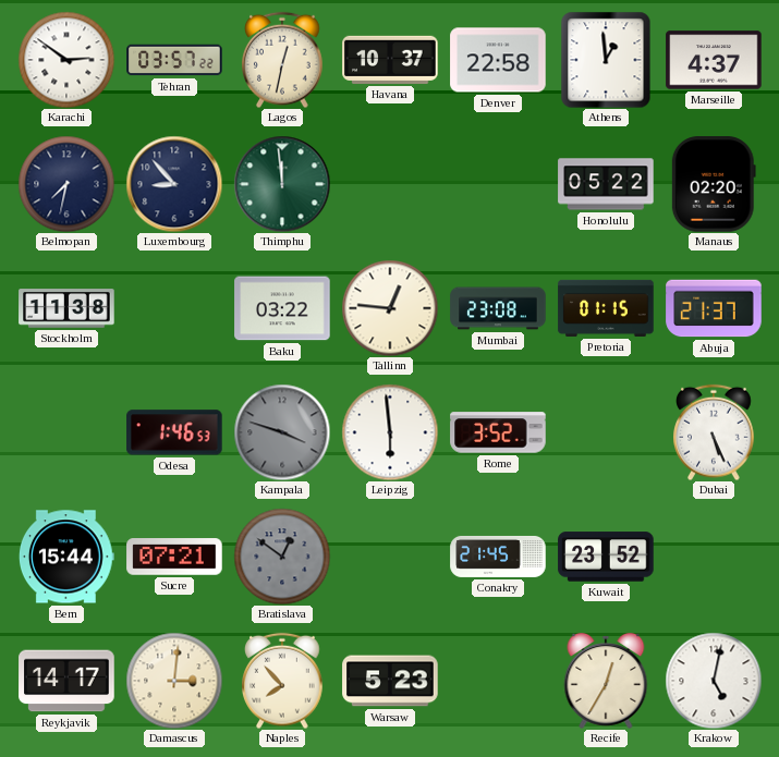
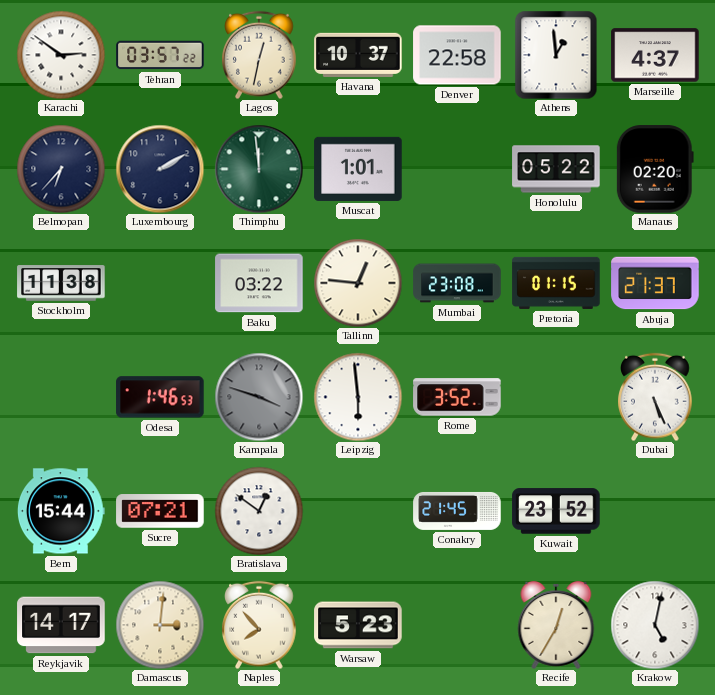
Belmopan: 7:32 -> 6:37
Luxembourg: 8:53 -> 2:10
Muscat: none -> 1:01
Bratislava dial: grey -> white
